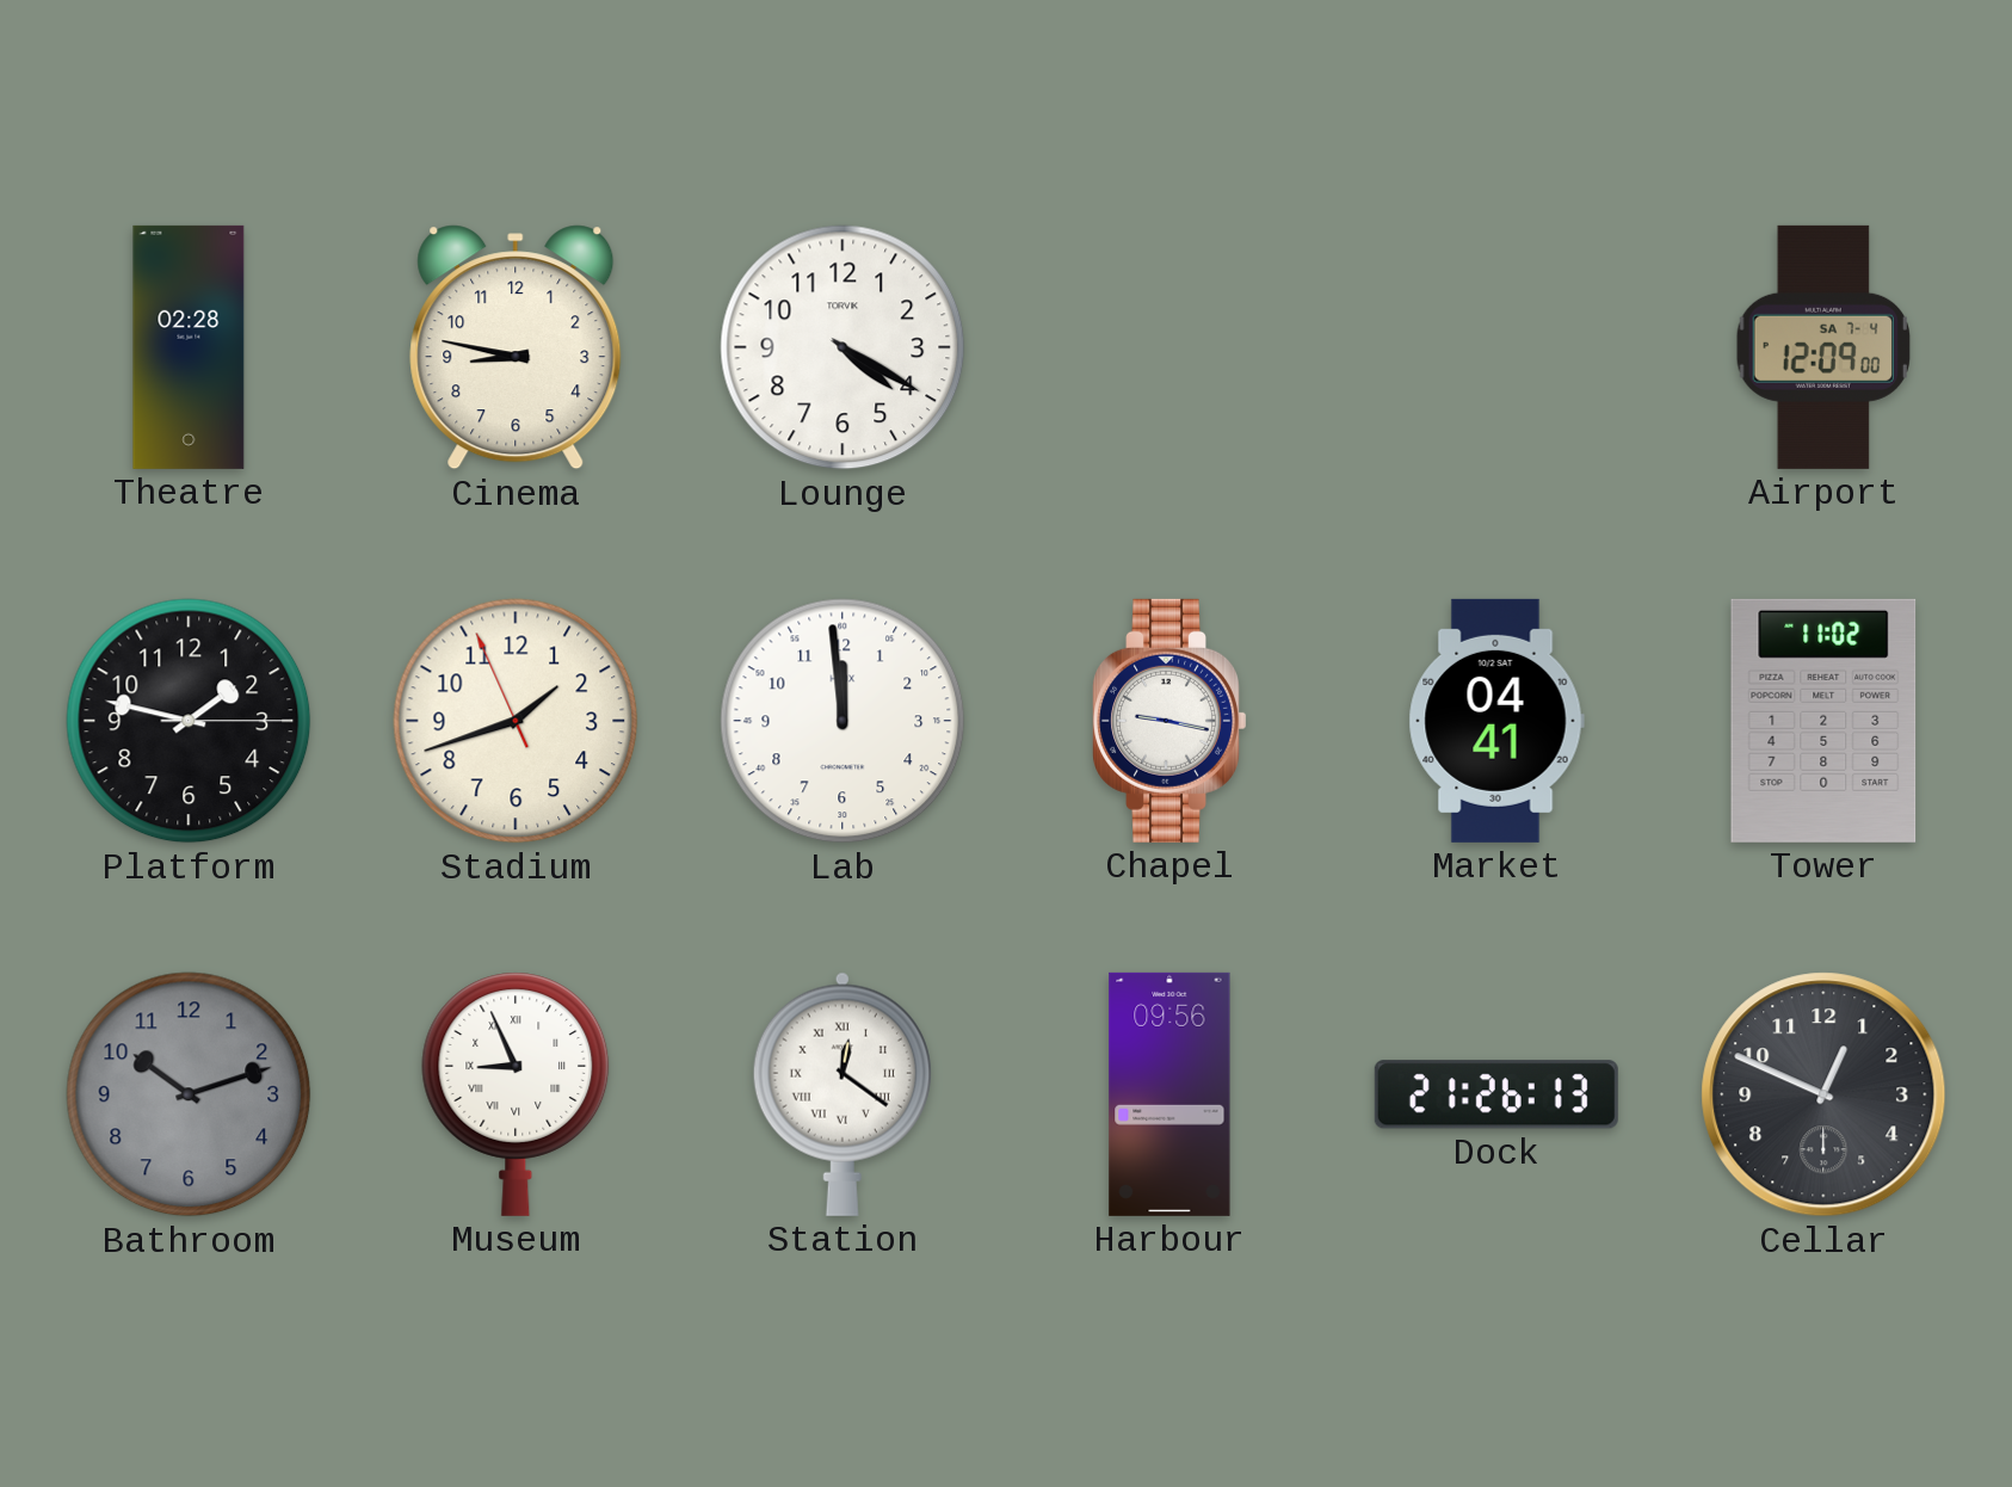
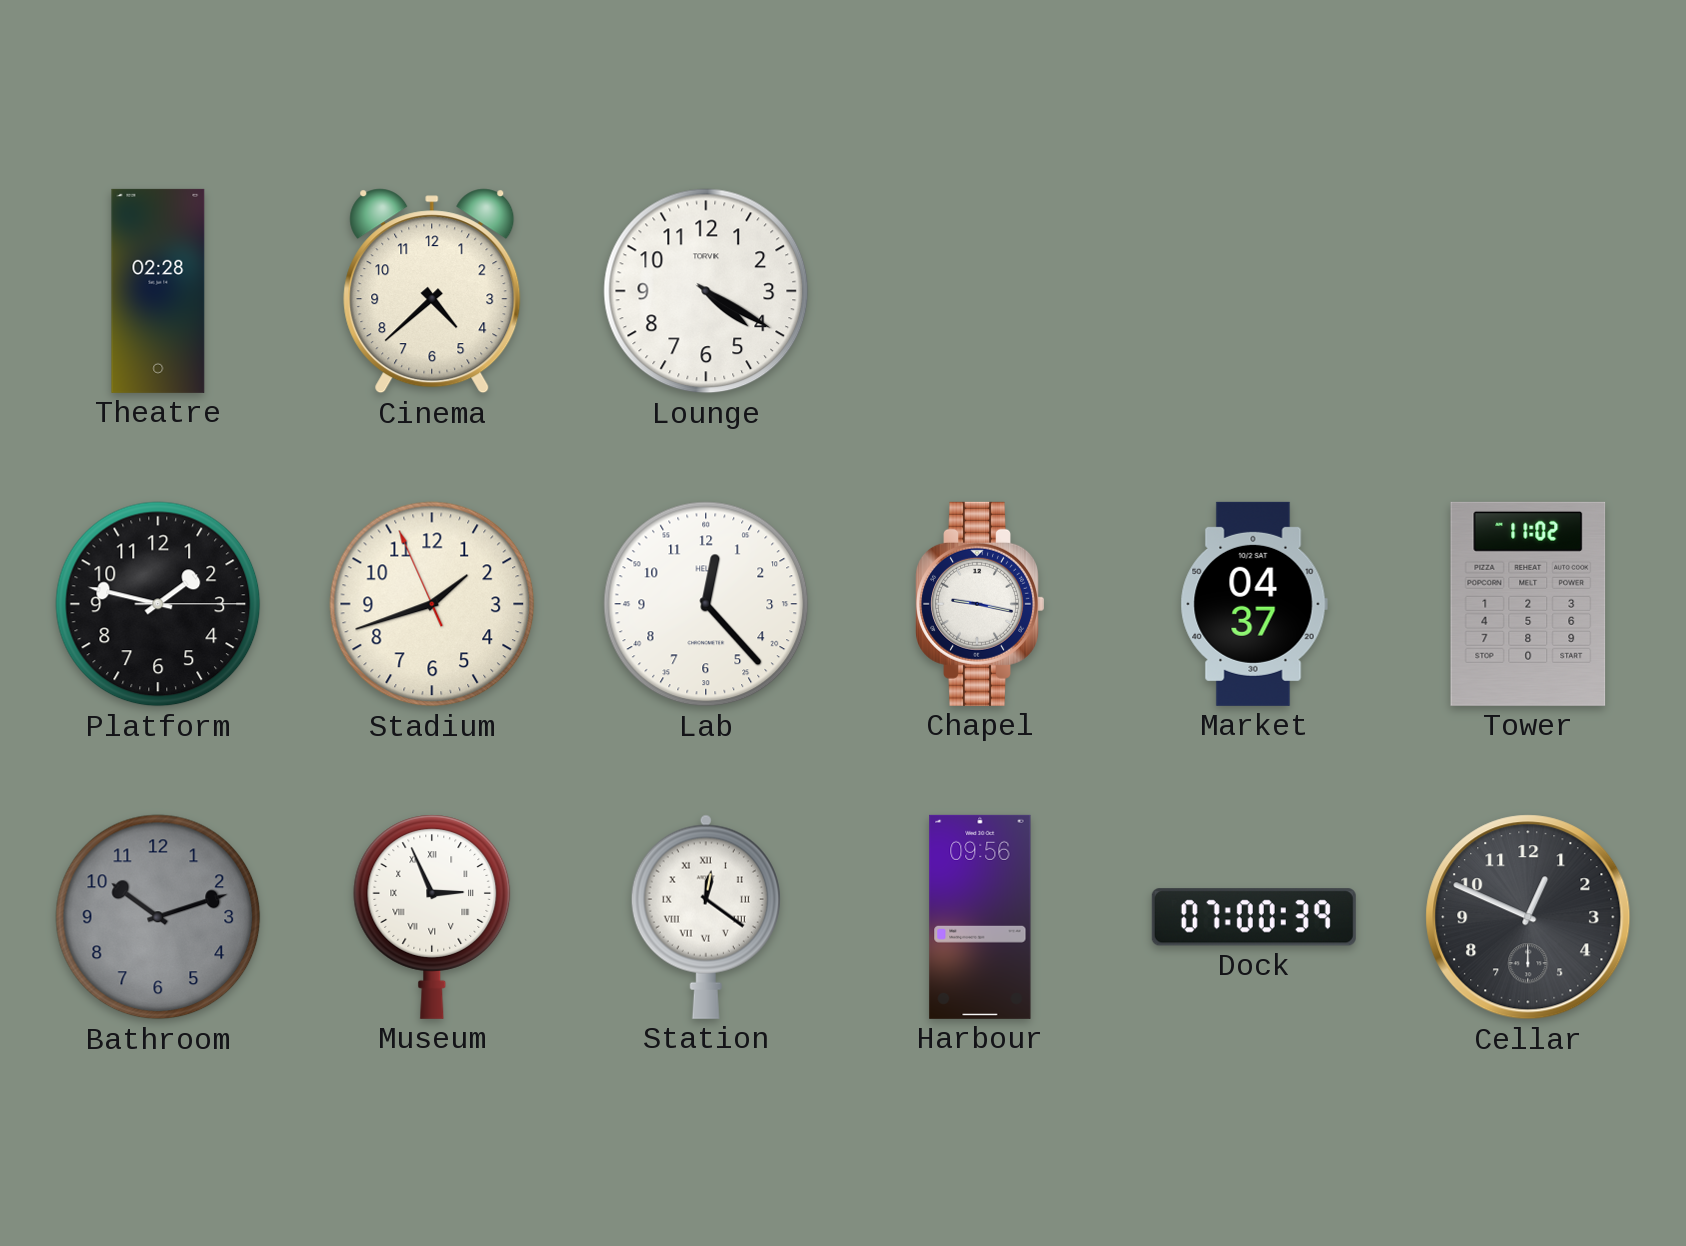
Cinema: 8:47 -> 4:38
Airport: 12:09 -> none
Lab: 11:59 -> 12:23
Market: 04:41 -> 04:37
Museum: 8:56 -> 2:56
Dock: 21:26 -> 07:00
